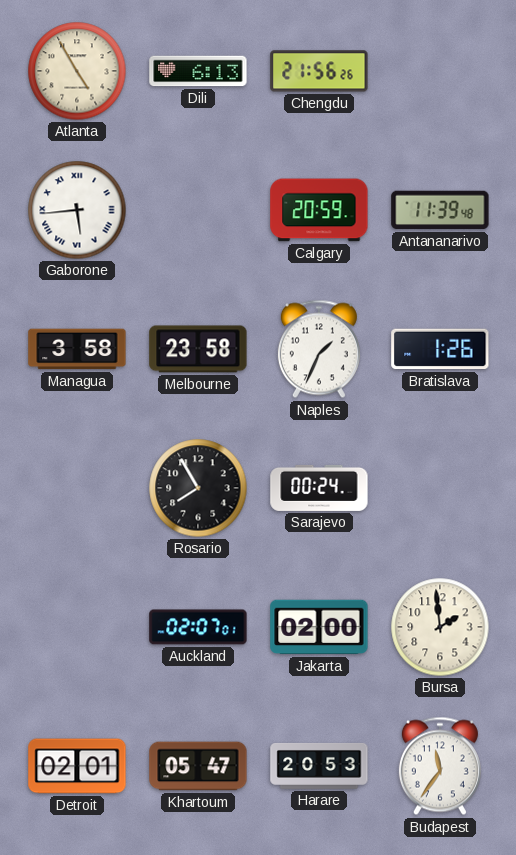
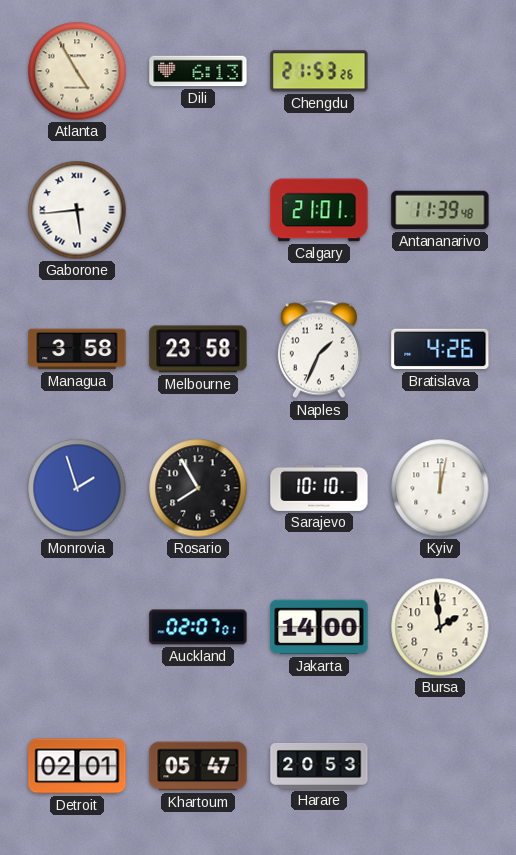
Chengdu: 21:56 -> 21:53
Calgary: 20:59 -> 21:01
Bratislava: 1:26 -> 4:26
Monrovia: none -> 1:57
Sarajevo: 00:24 -> 10:10
Kyiv: none -> 12:02
Jakarta: 02:00 -> 14:00
Budapest: 11:36 -> none
